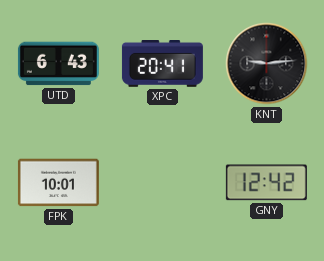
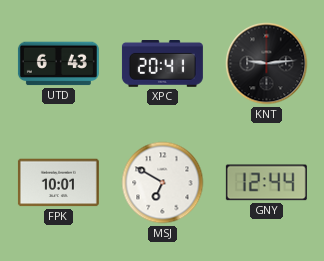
MSJ: none -> 6:50
GNY: 12:42 -> 12:44
